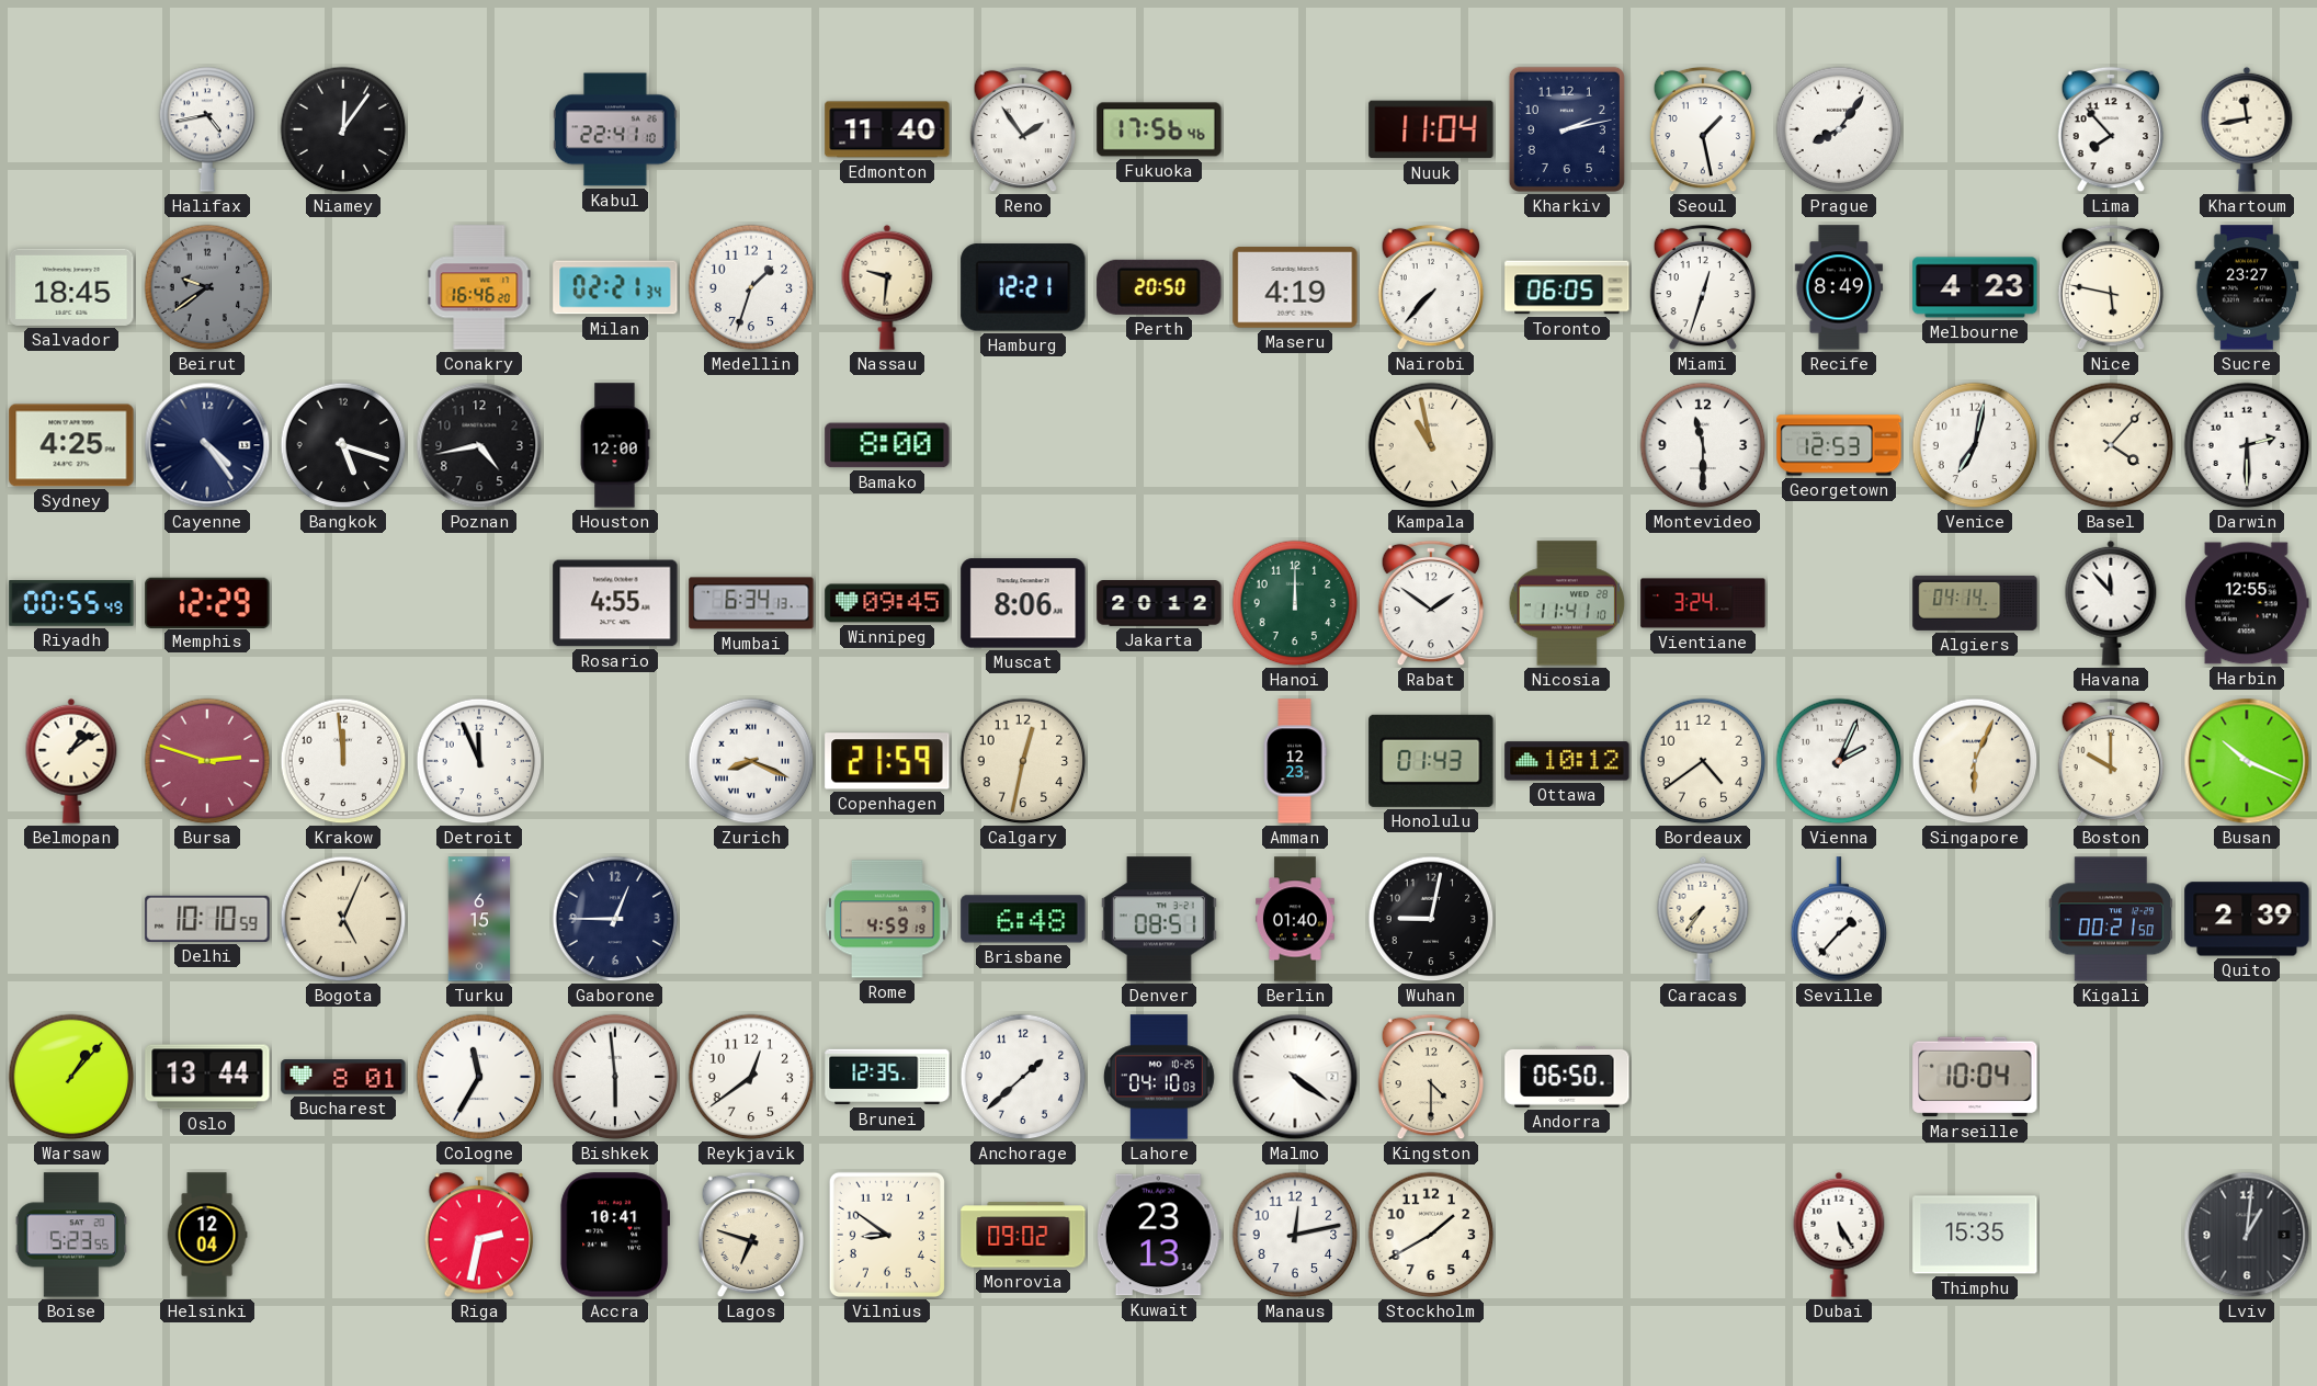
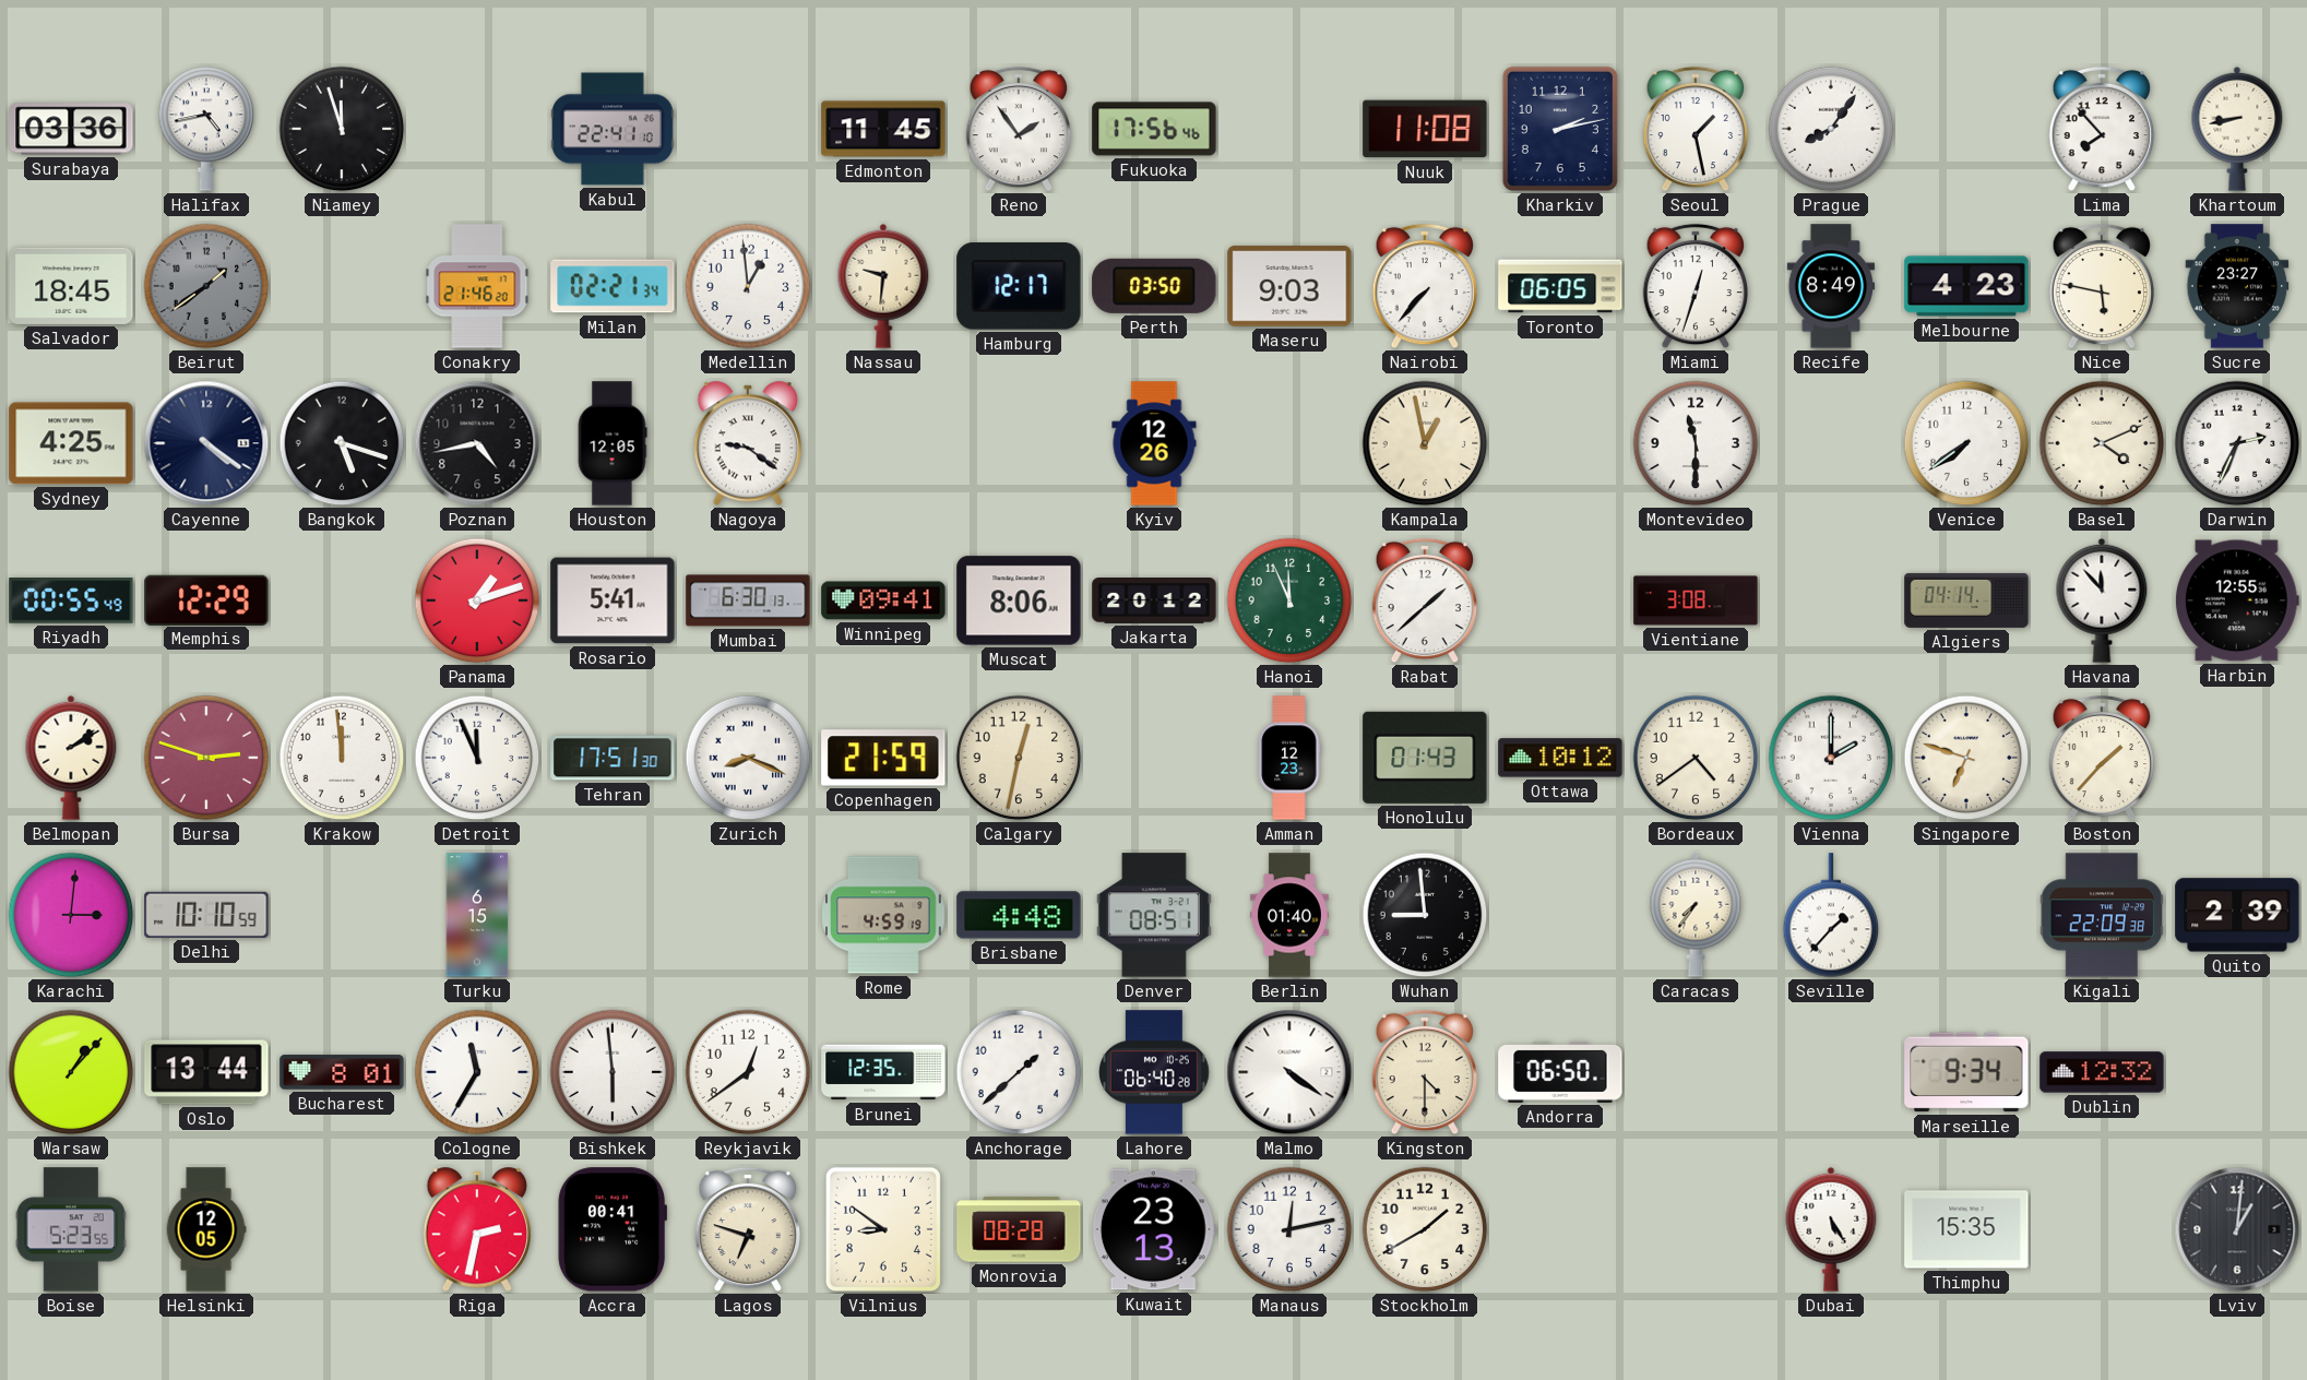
Surabaya: none -> 03:36
Niamey: 12:06 -> 11:57
Edmonton: 11:40 -> 11:45
Nuuk: 11:04 -> 11:08
Khartoum: 11:43 -> 8:43
Beirut: 9:39 -> 1:39
Conakry: 16:46 -> 21:46
Medellin: 1:33 -> 12:59
Hamburg: 12:21 -> 12:17
Perth: 20:50 -> 03:50
Maseru: 4:19 -> 9:03
Cayenne: 4:24 -> 4:21
Houston: 12:00 -> 12:05
Nagoya: none -> 9:21
Bamako: 8:00 -> none
Kyiv: none -> 12:26
Kampala: 10:58 -> 12:58
Georgetown: 12:53 -> none
Venice: 7:02 -> 7:39
Basel: 4:07 -> 4:11
Darwin: 2:30 -> 2:34
Panama: none -> 1:12
Rosario: 4:55 -> 5:41
Mumbai: 6:34 -> 6:30
Winnipeg: 09:45 -> 09:41
Hanoi: 12:00 -> 11:56
Rabat: 1:51 -> 1:38
Nicosia: 11:41 -> none
Vientiane: 3:24 -> 3:08
Belmopan: 1:09 -> 2:09
Tehran: none -> 17:51
Vienna: 2:04 -> 2:00
Singapore: 6:04 -> 6:48
Boston: 10:00 -> 1:37
Busan: 10:19 -> none
Karachi: none -> 3:01
Bogota: 5:04 -> none
Gaborone: 12:45 -> none
Brisbane: 6:48 -> 4:48
Wuhan: 9:02 -> 8:59
Kigali: 00:21 -> 22:09
Lahore: 04:10 -> 06:40
Marseille: 10:04 -> 9:34
Dublin: none -> 12:32
Helsinki: 12:04 -> 12:05
Accra: 10:41 -> 00:41
Monrovia: 09:02 -> 08:28
